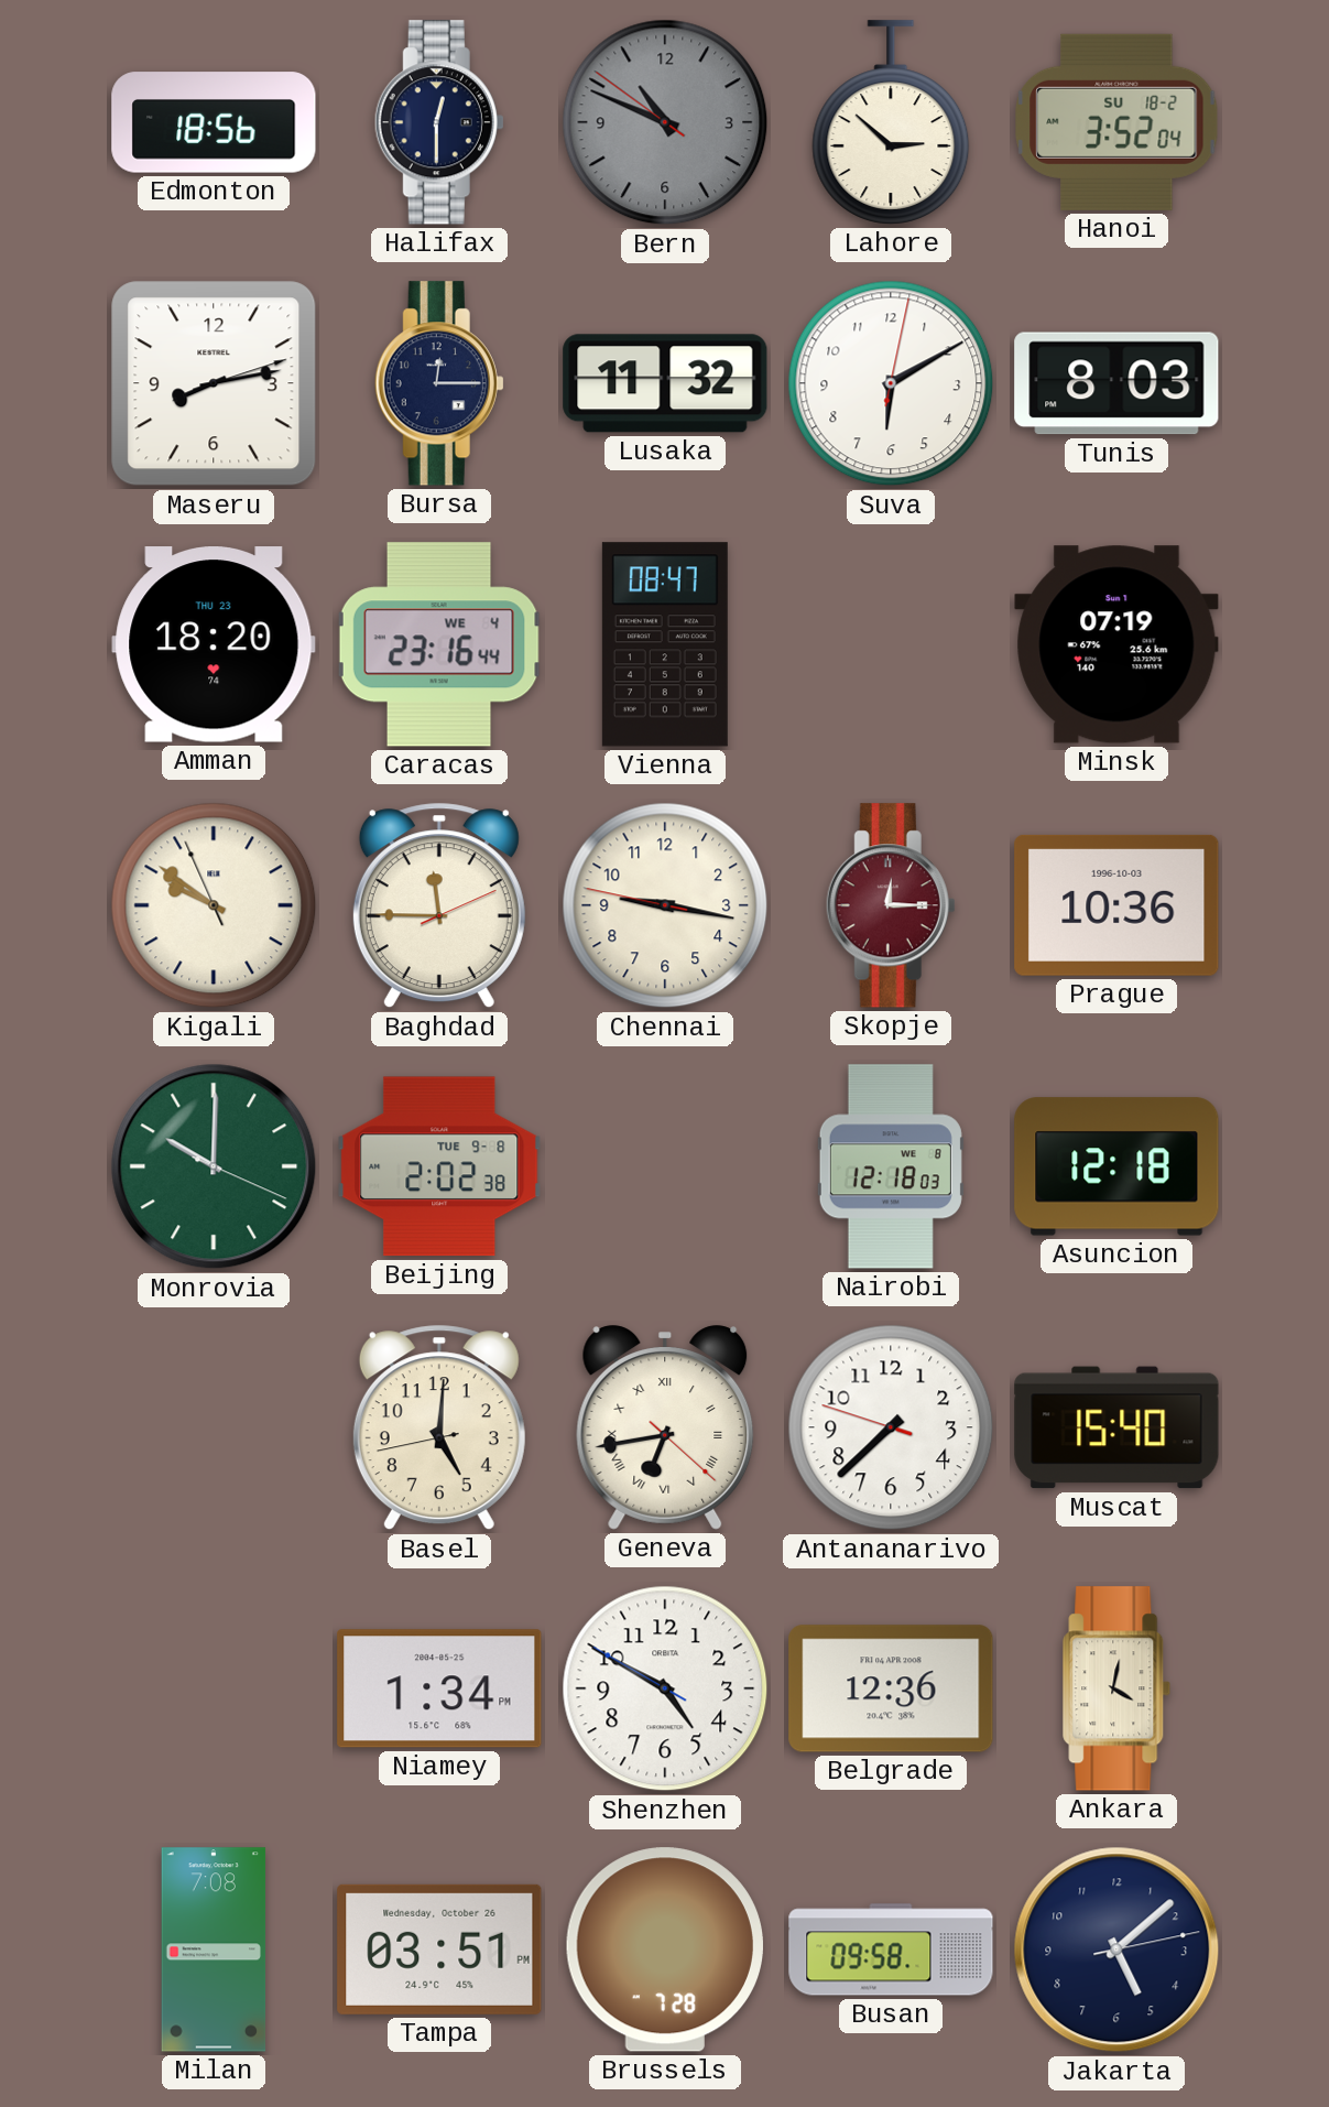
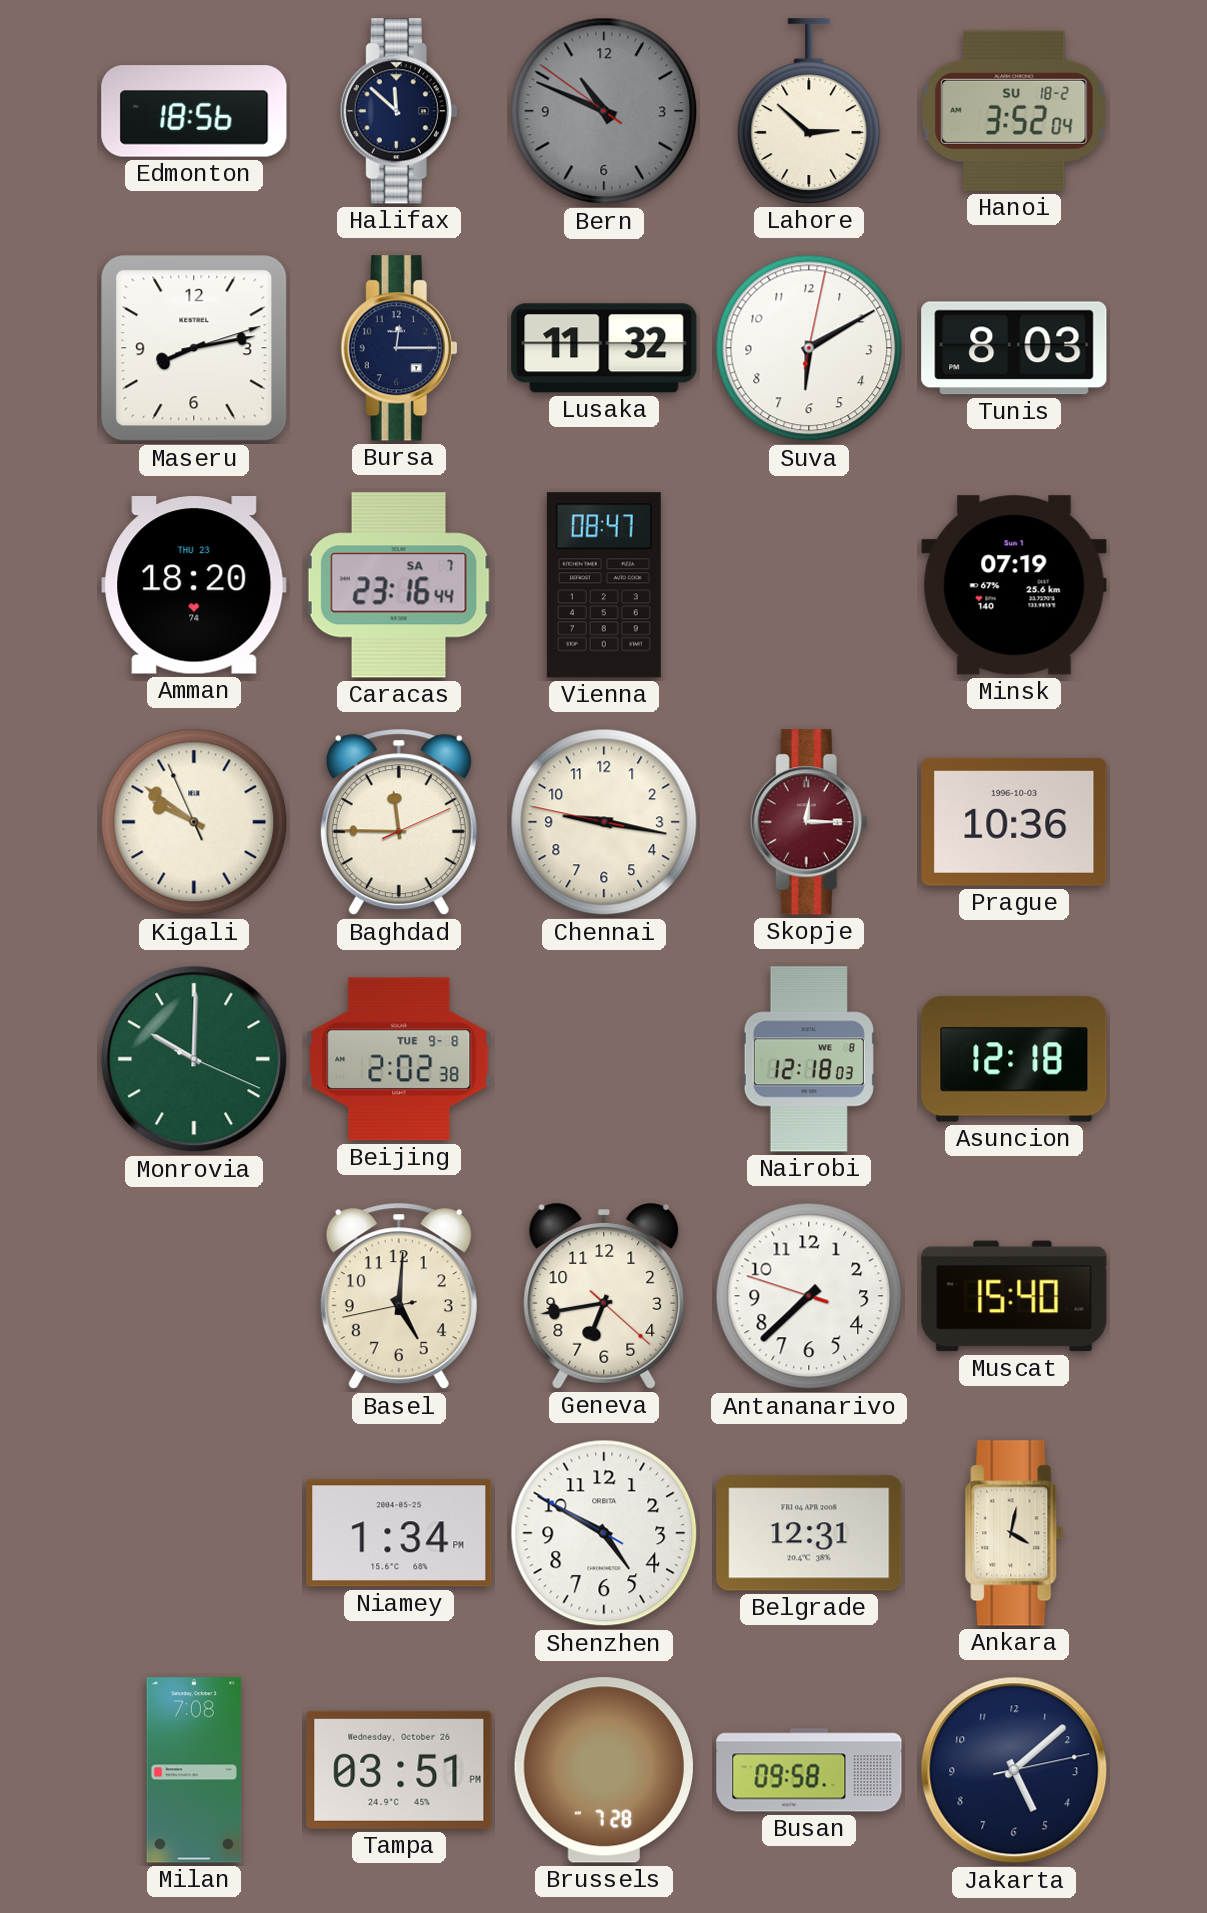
Halifax: 12:30 -> 11:52
Caracas date: WE 4 -> SA 7
Geneva numerals: Roman -> Arabic
Belgrade: 12:36 -> 12:31
